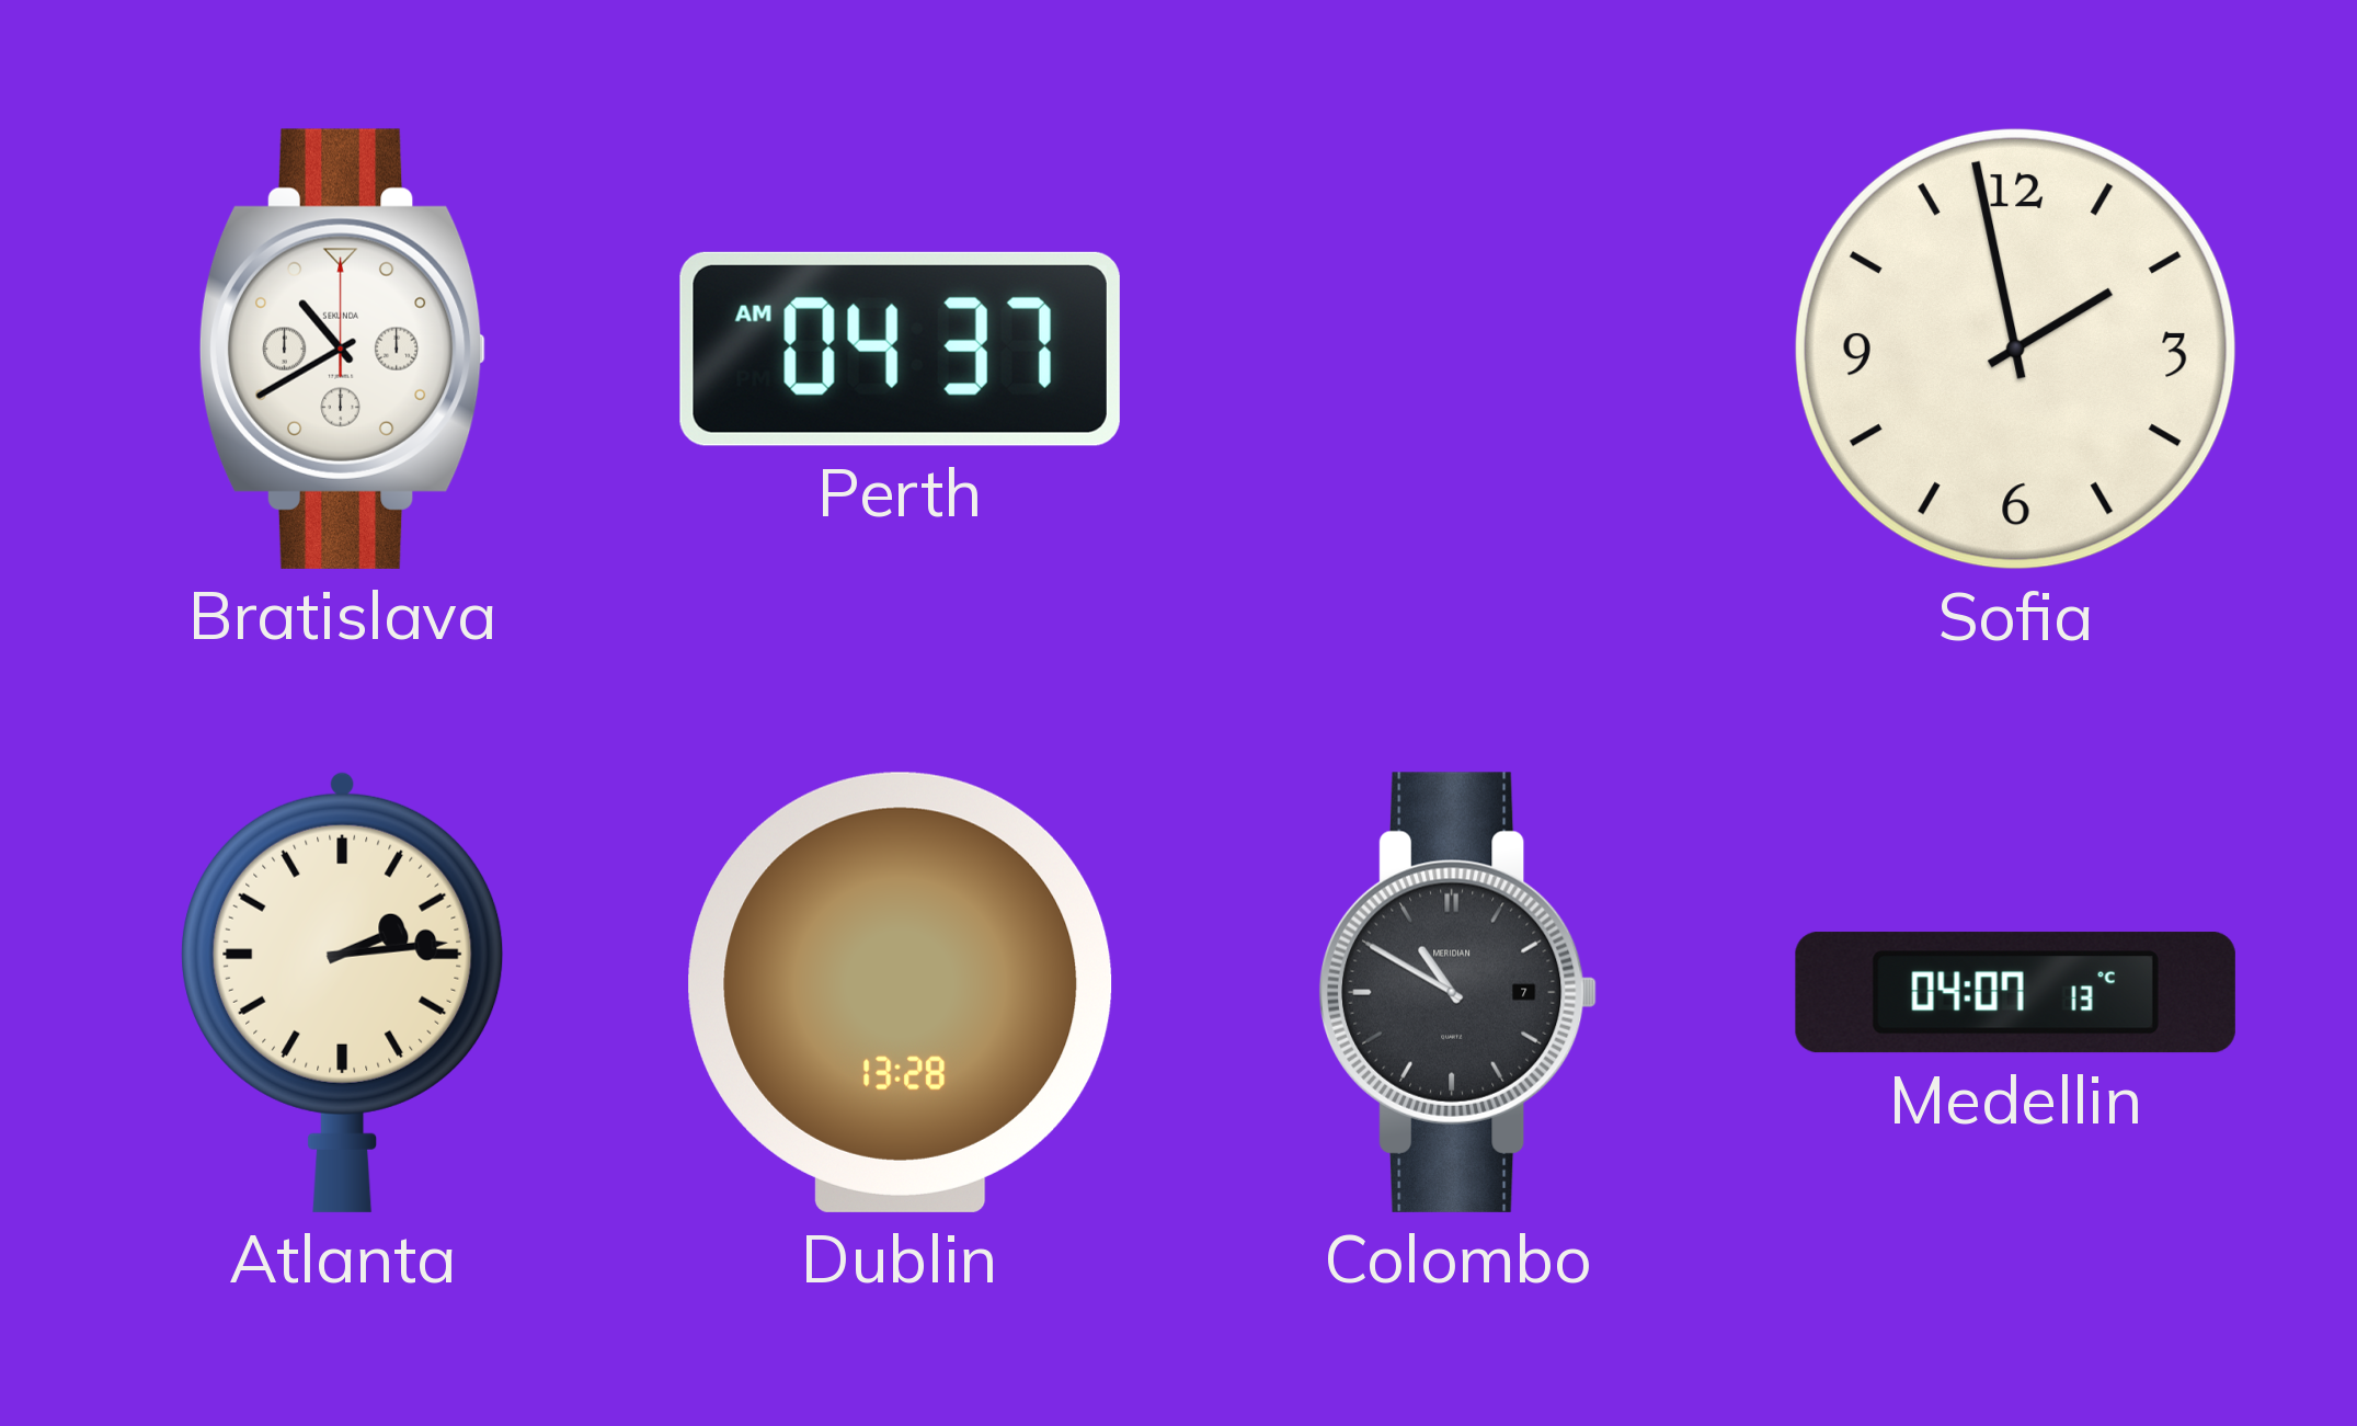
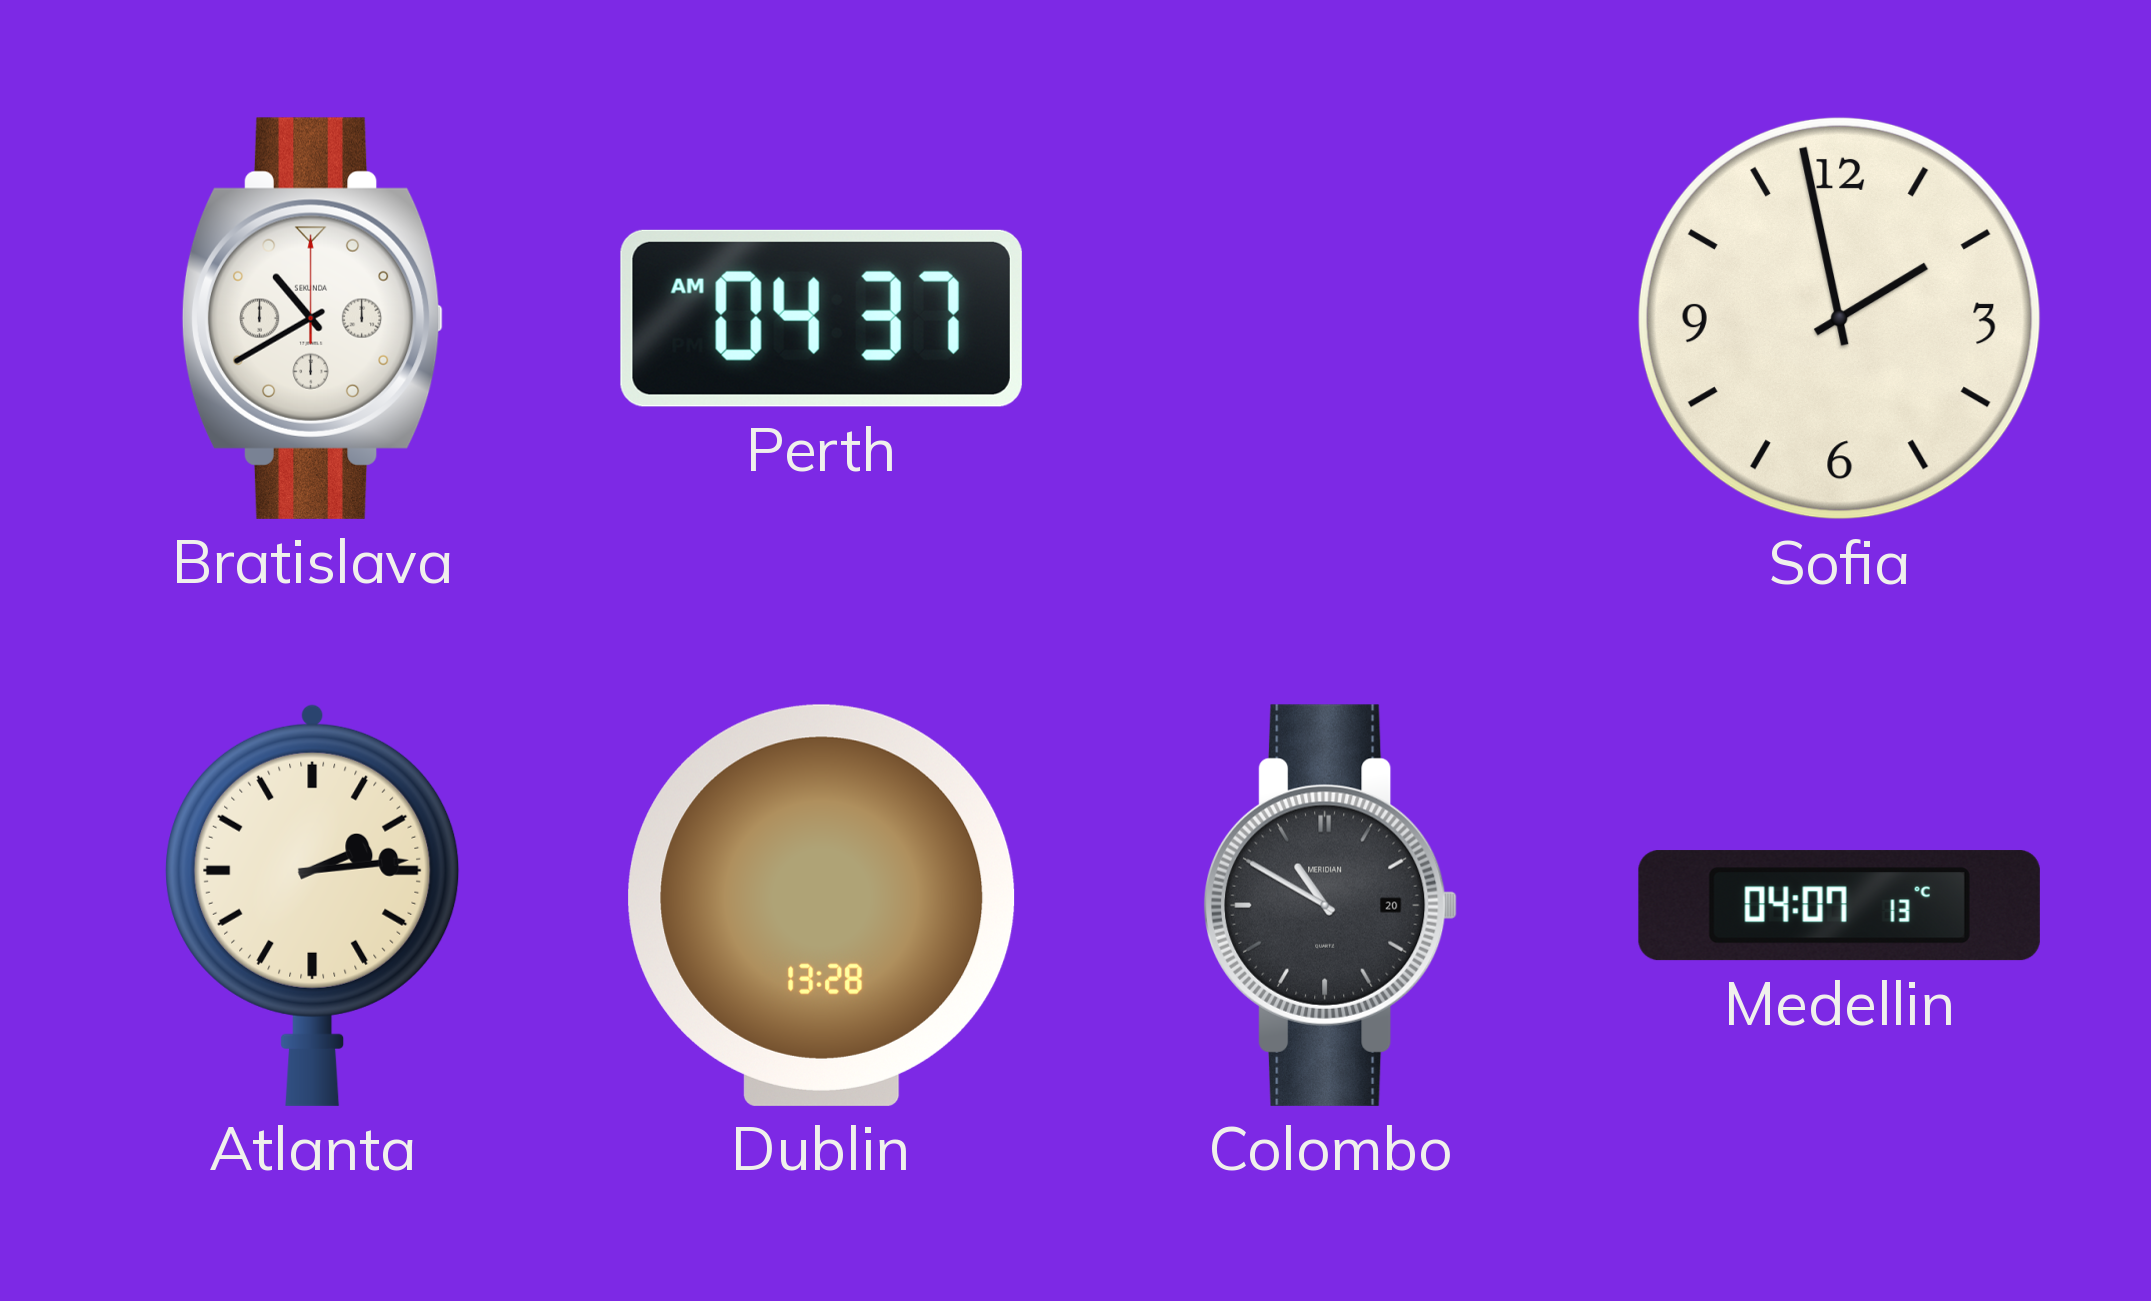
Colombo date: 7 -> 20
